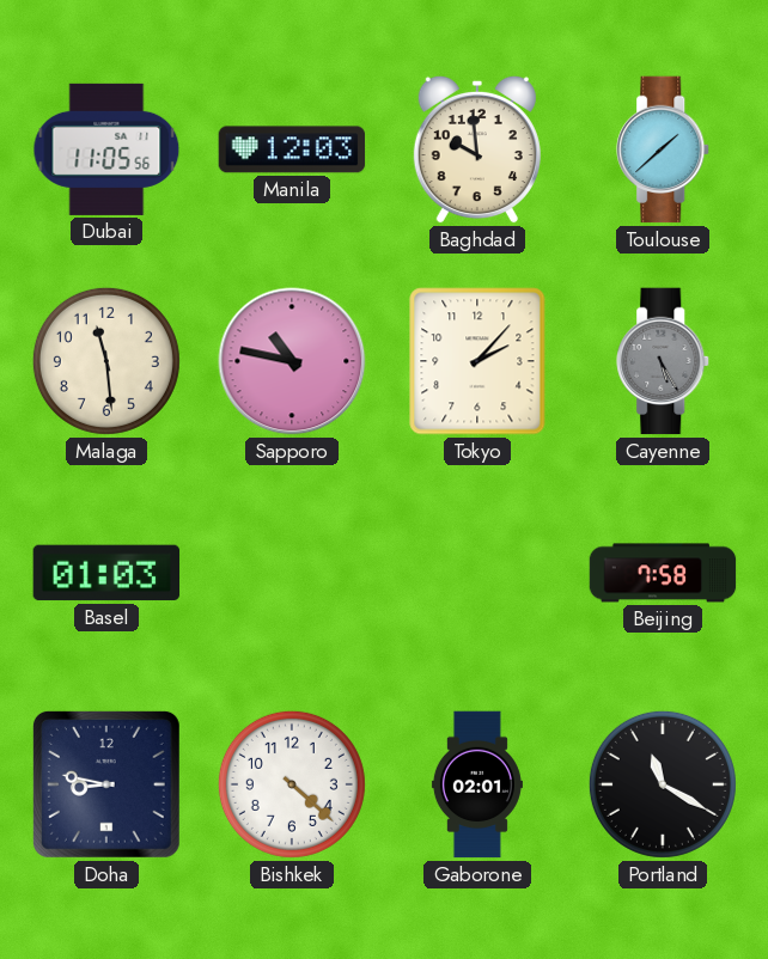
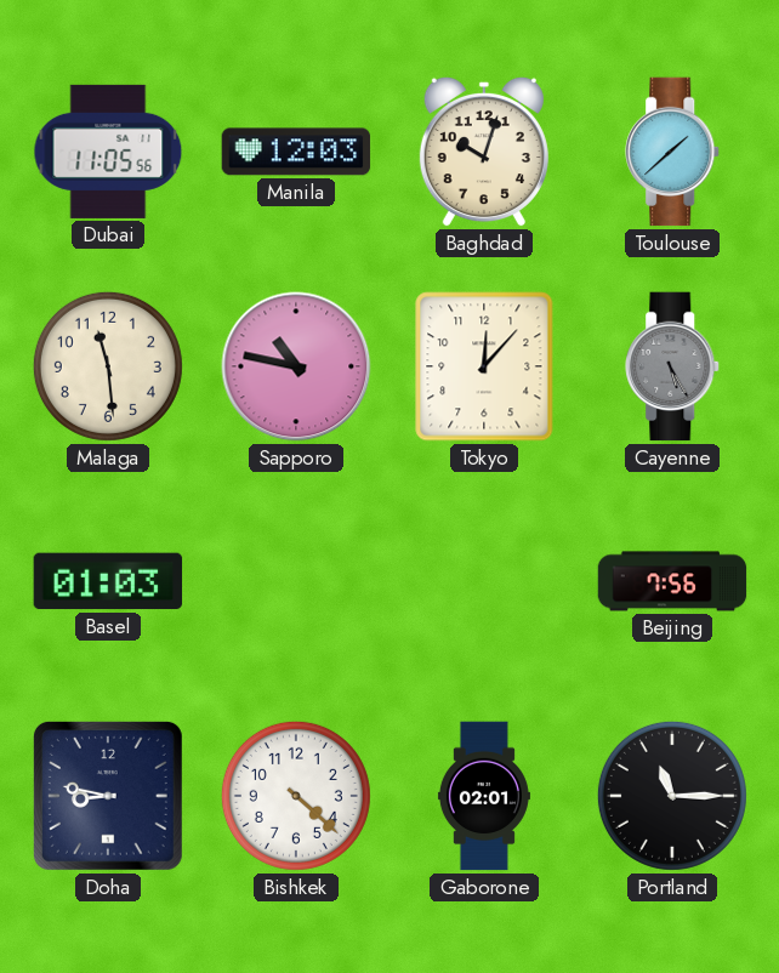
Baghdad: 9:59 -> 10:03
Tokyo: 2:07 -> 12:07
Beijing: 7:58 -> 7:56
Portland: 11:20 -> 11:15
